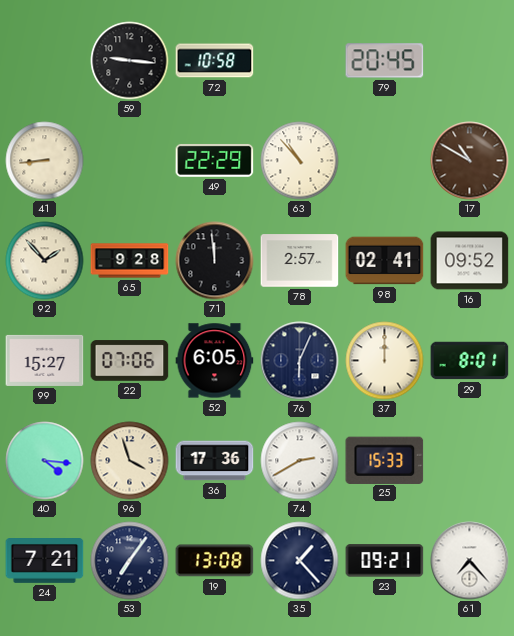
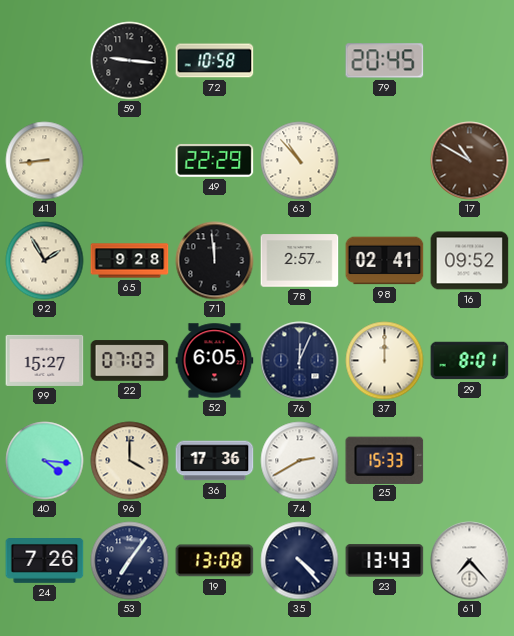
92: 1:53 -> 1:55
22: 07:06 -> 07:03
76: 6:04 -> 12:04
96: 3:57 -> 4:00
24: 7:21 -> 7:26
35: 1:23 -> 4:23
23: 09:21 -> 13:43
